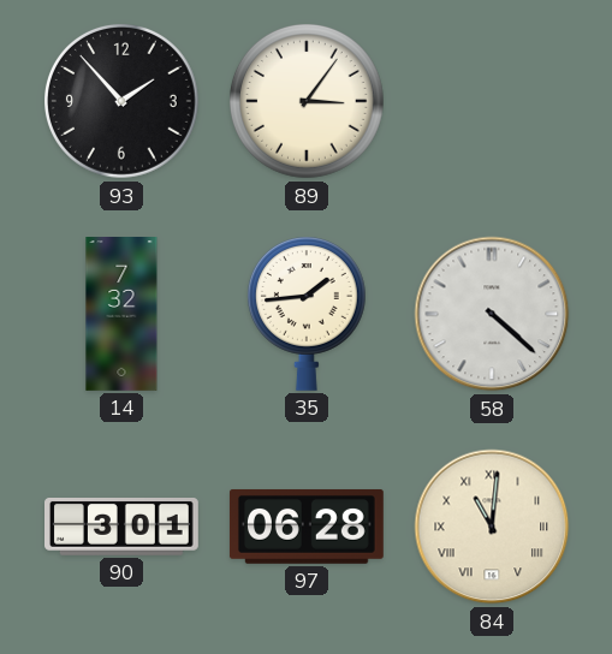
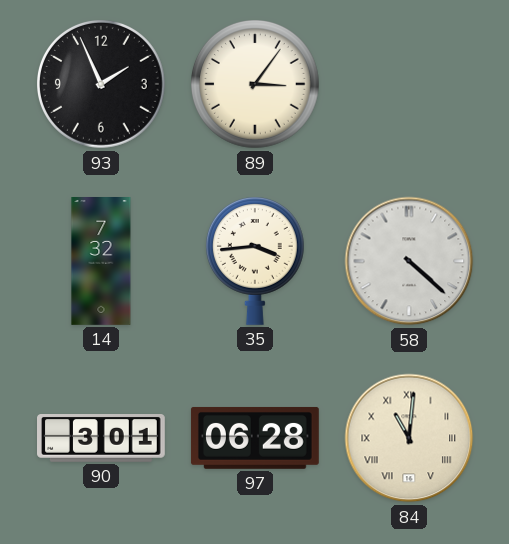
93: 1:53 -> 1:56
35: 1:44 -> 3:44
